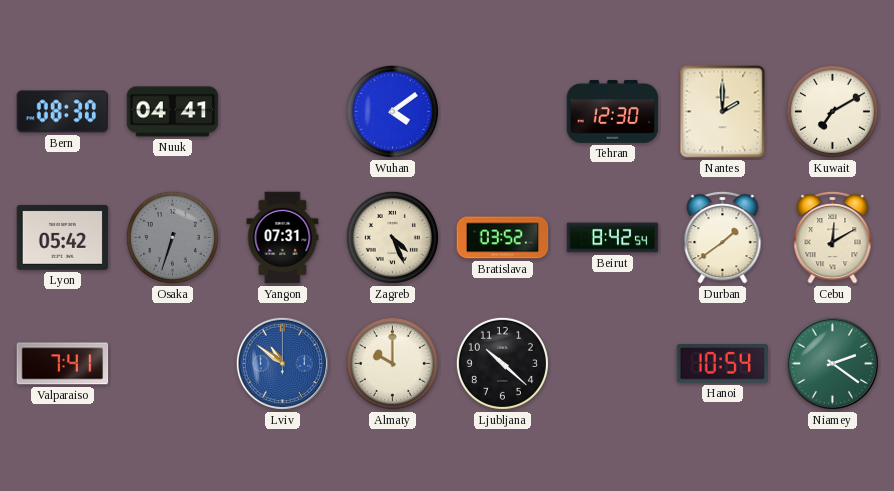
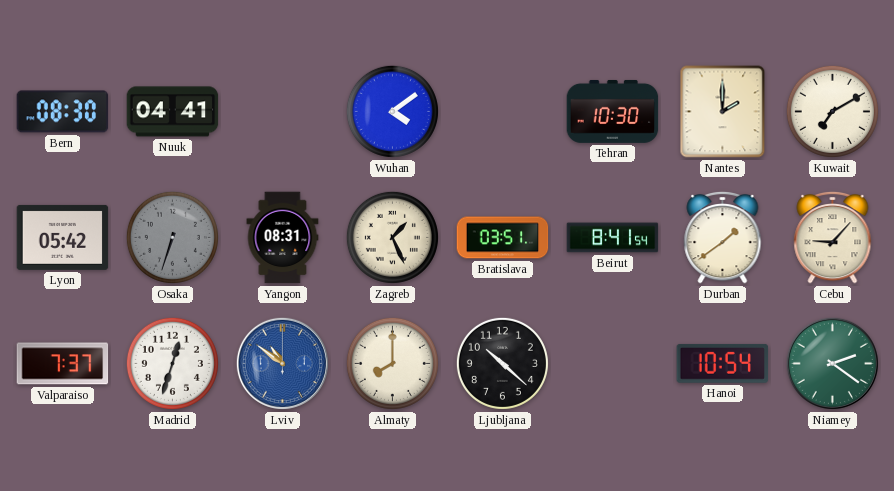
Tehran: 12:30 -> 10:30
Yangon: 07:31 -> 08:31
Zagreb: 4:26 -> 1:26
Bratislava: 03:52 -> 03:51
Beirut: 8:42 -> 8:41
Cebu: 12:10 -> 9:07
Valparaiso: 7:41 -> 7:37
Madrid: none -> 12:33
Almaty: 10:00 -> 8:00
